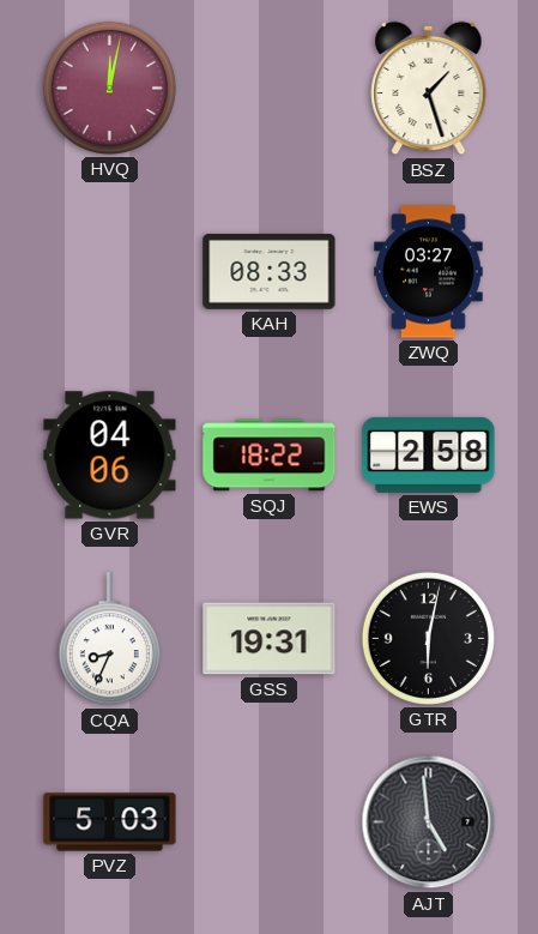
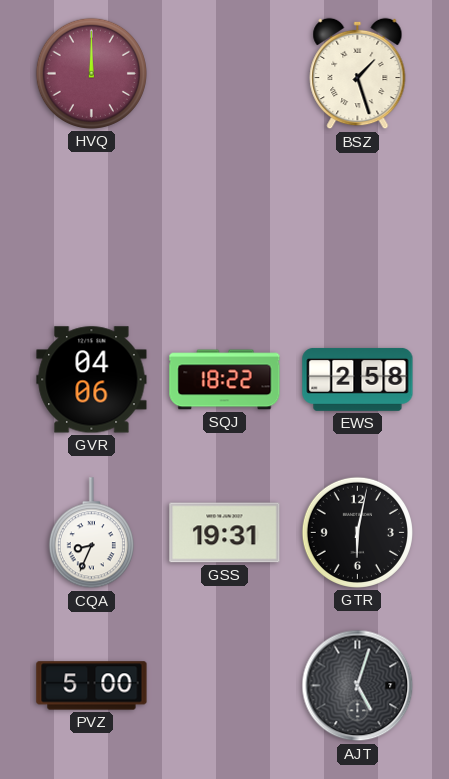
HVQ: 12:02 -> 12:00
KAH: 08:33 -> none
ZWQ: 03:27 -> none
PVZ: 5:03 -> 5:00
AJT: 4:59 -> 5:03
